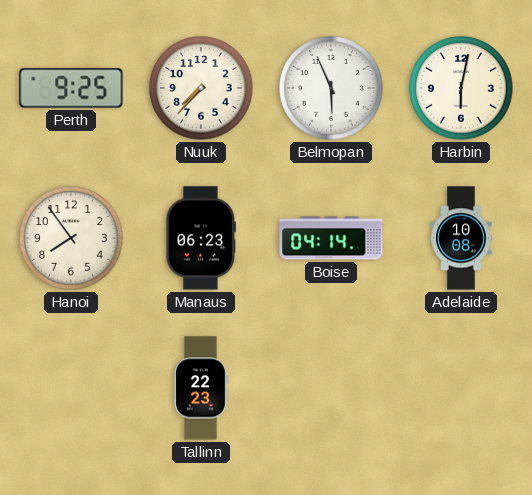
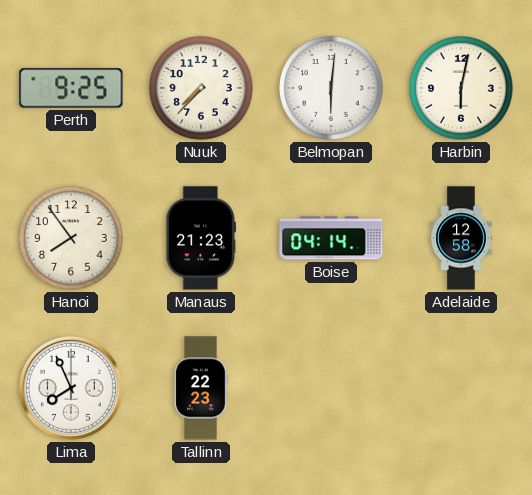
Belmopan: 5:56 -> 6:01
Manaus: 06:23 -> 21:23
Adelaide: 10:08 -> 12:58
Lima: none -> 7:56
